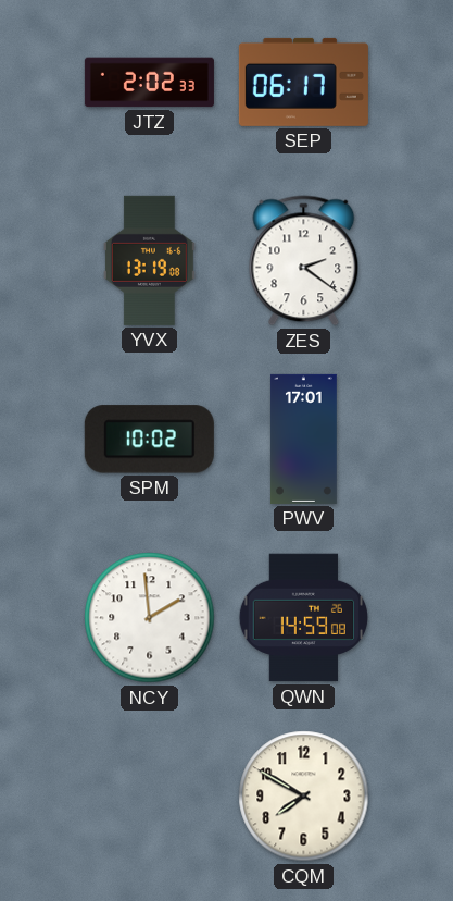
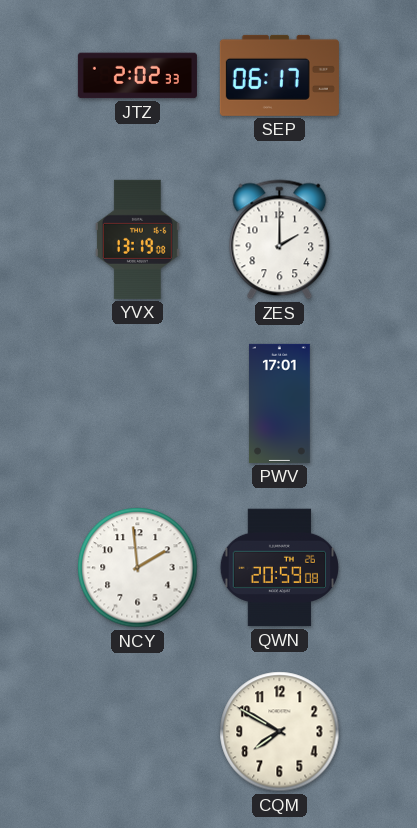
ZES: 2:21 -> 2:00
SPM: 10:02 -> none
QWN: 14:59 -> 20:59
